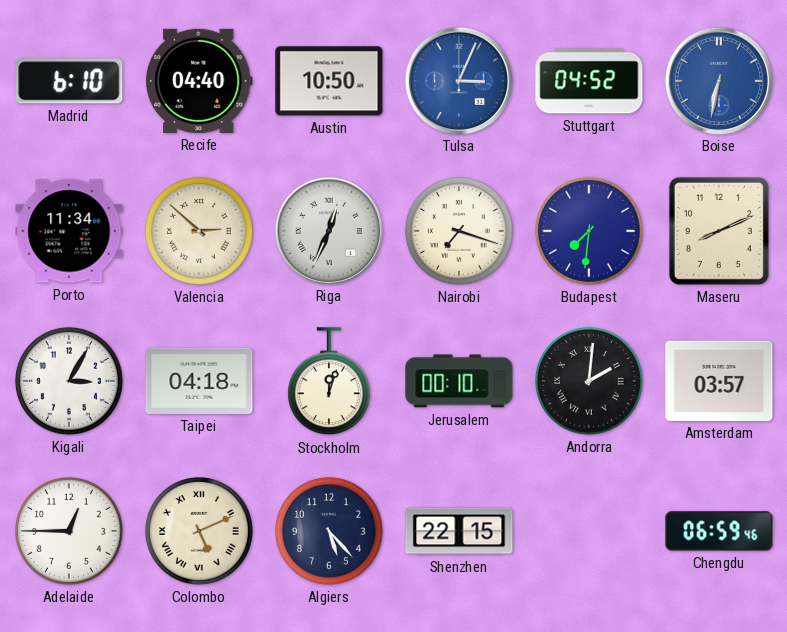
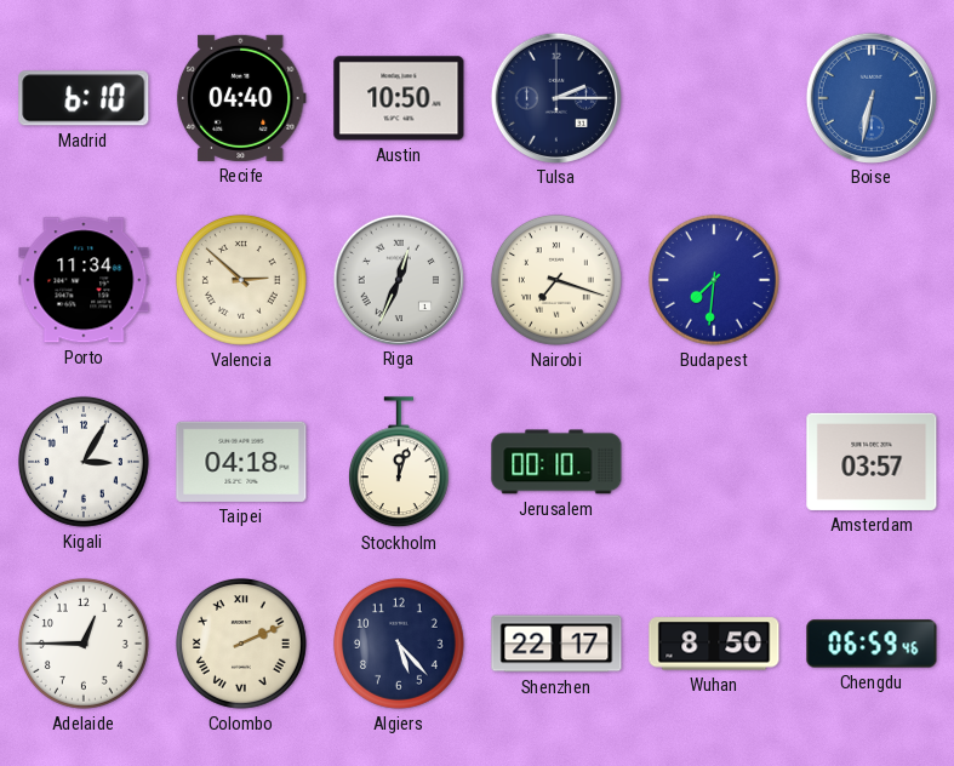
Tulsa: 3:04 -> 2:15
Tulsa dial: blue -> navy
Stuttgart: 04:52 -> none
Maseru: 8:11 -> none
Andorra: 2:01 -> none
Colombo: 5:11 -> 2:11
Shenzhen: 22:15 -> 22:17
Wuhan: none -> 8:50
